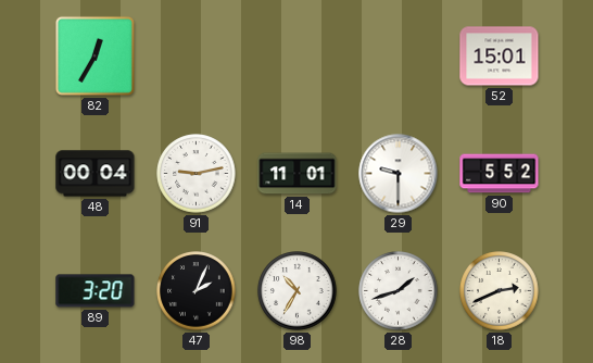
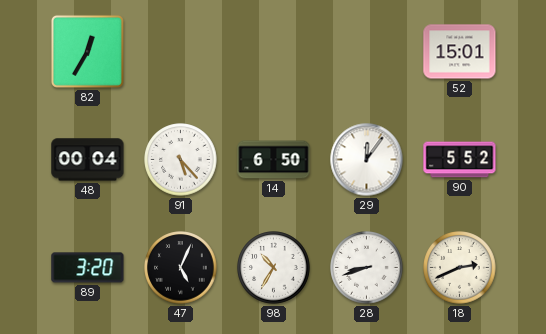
91: 9:13 -> 5:23
14: 11:01 -> 6:50
29: 9:30 -> 12:06
47: 2:04 -> 5:04
28: 1:42 -> 8:42
